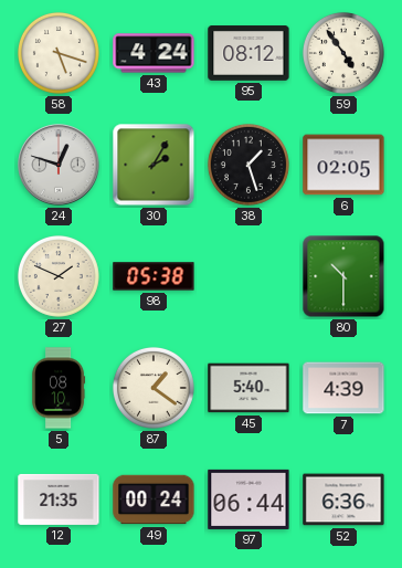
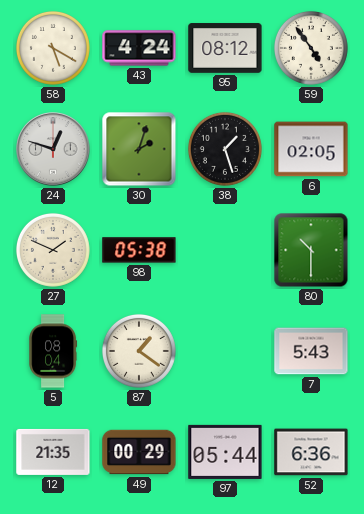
58: 5:18 -> 5:20
30: 2:05 -> 2:03
5: 08:10 -> 08:04
45: 5:40 -> none
7: 4:39 -> 5:43
49: 00:24 -> 00:29
97: 06:44 -> 05:44
